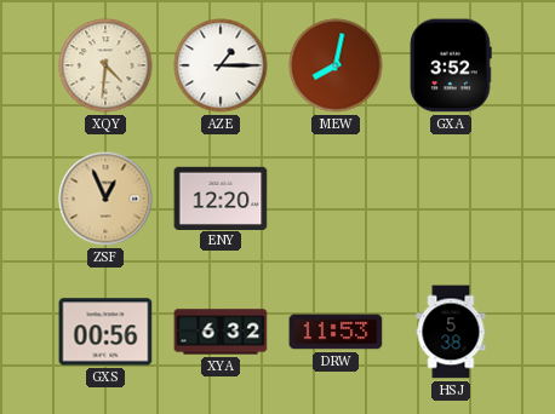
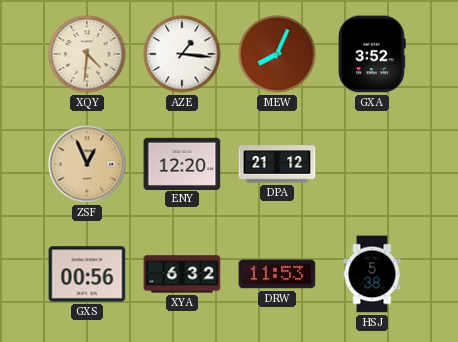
AZE: 1:15 -> 1:16
MEW: 8:02 -> 8:04
DPA: none -> 21:12
